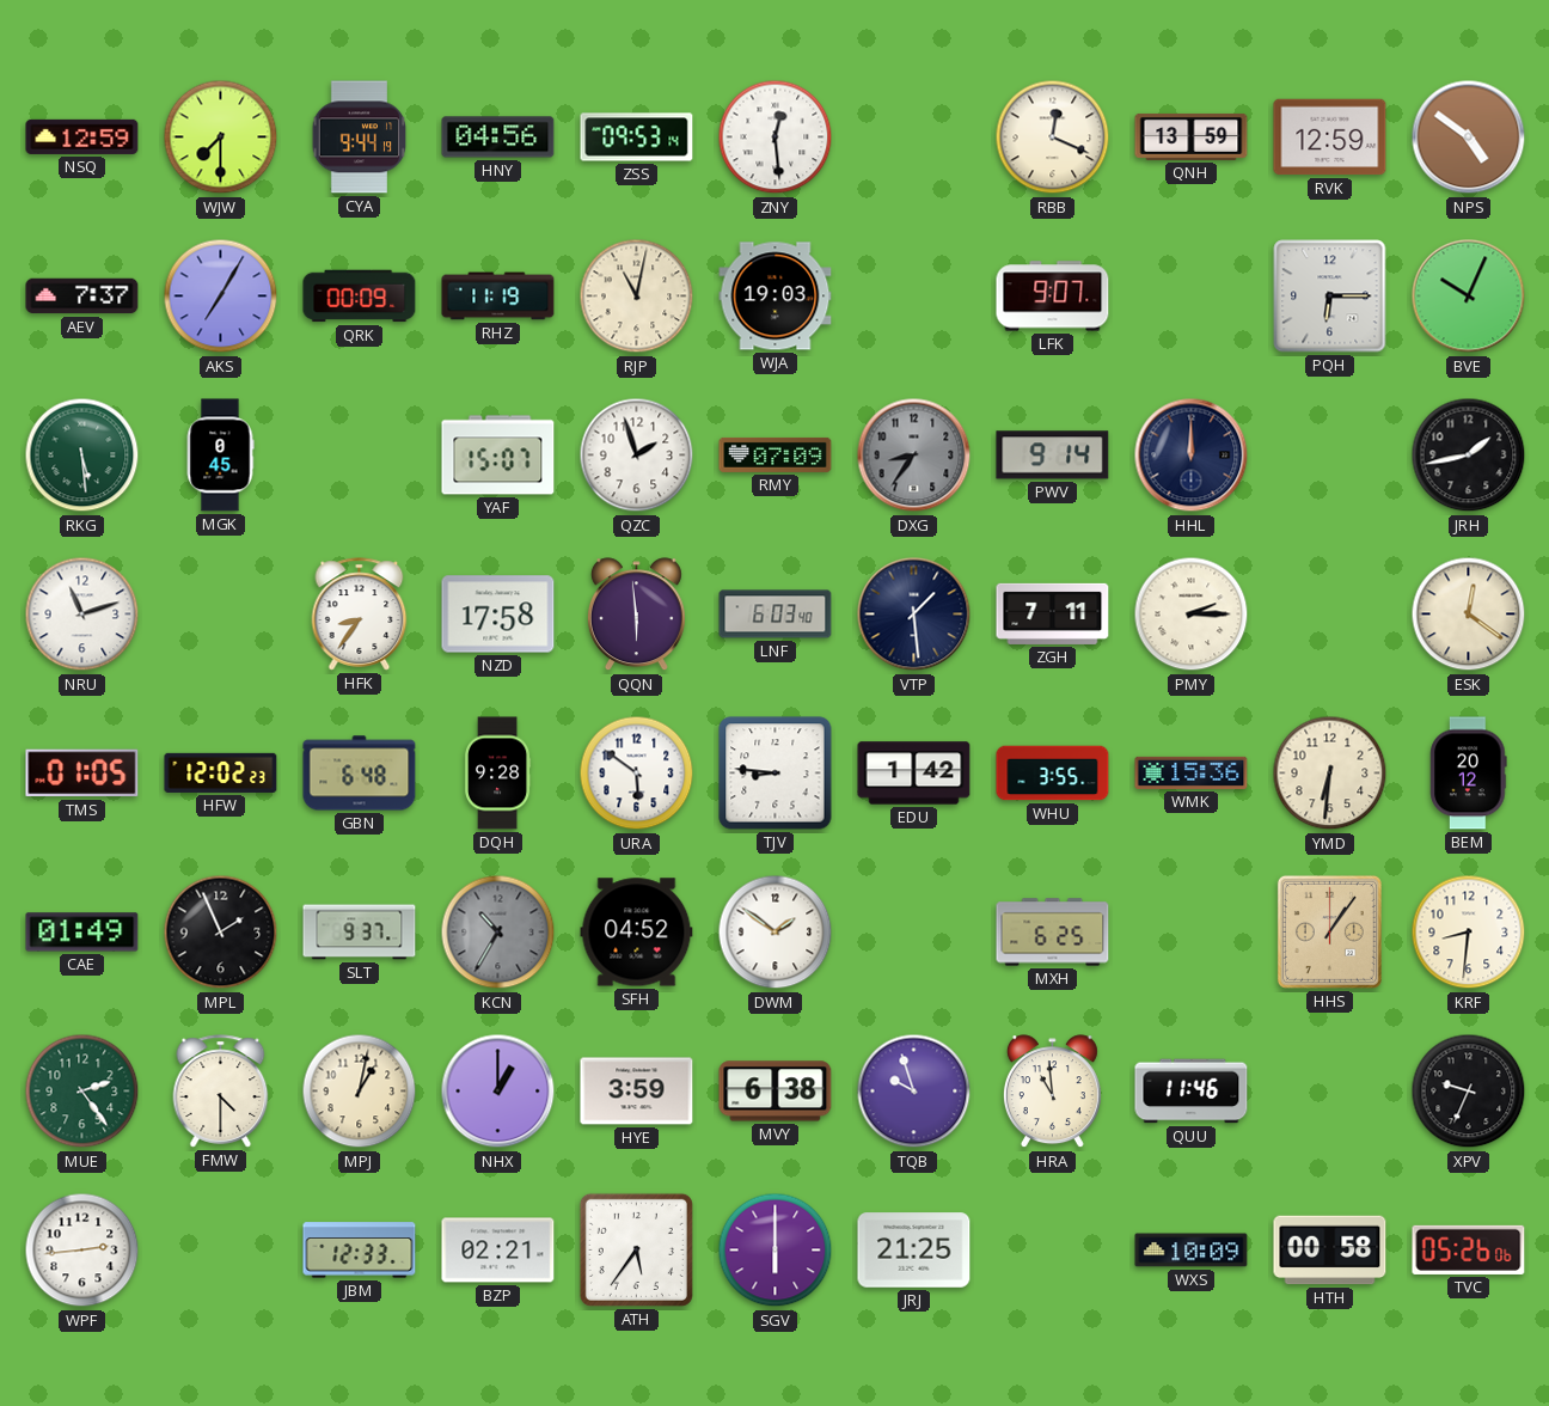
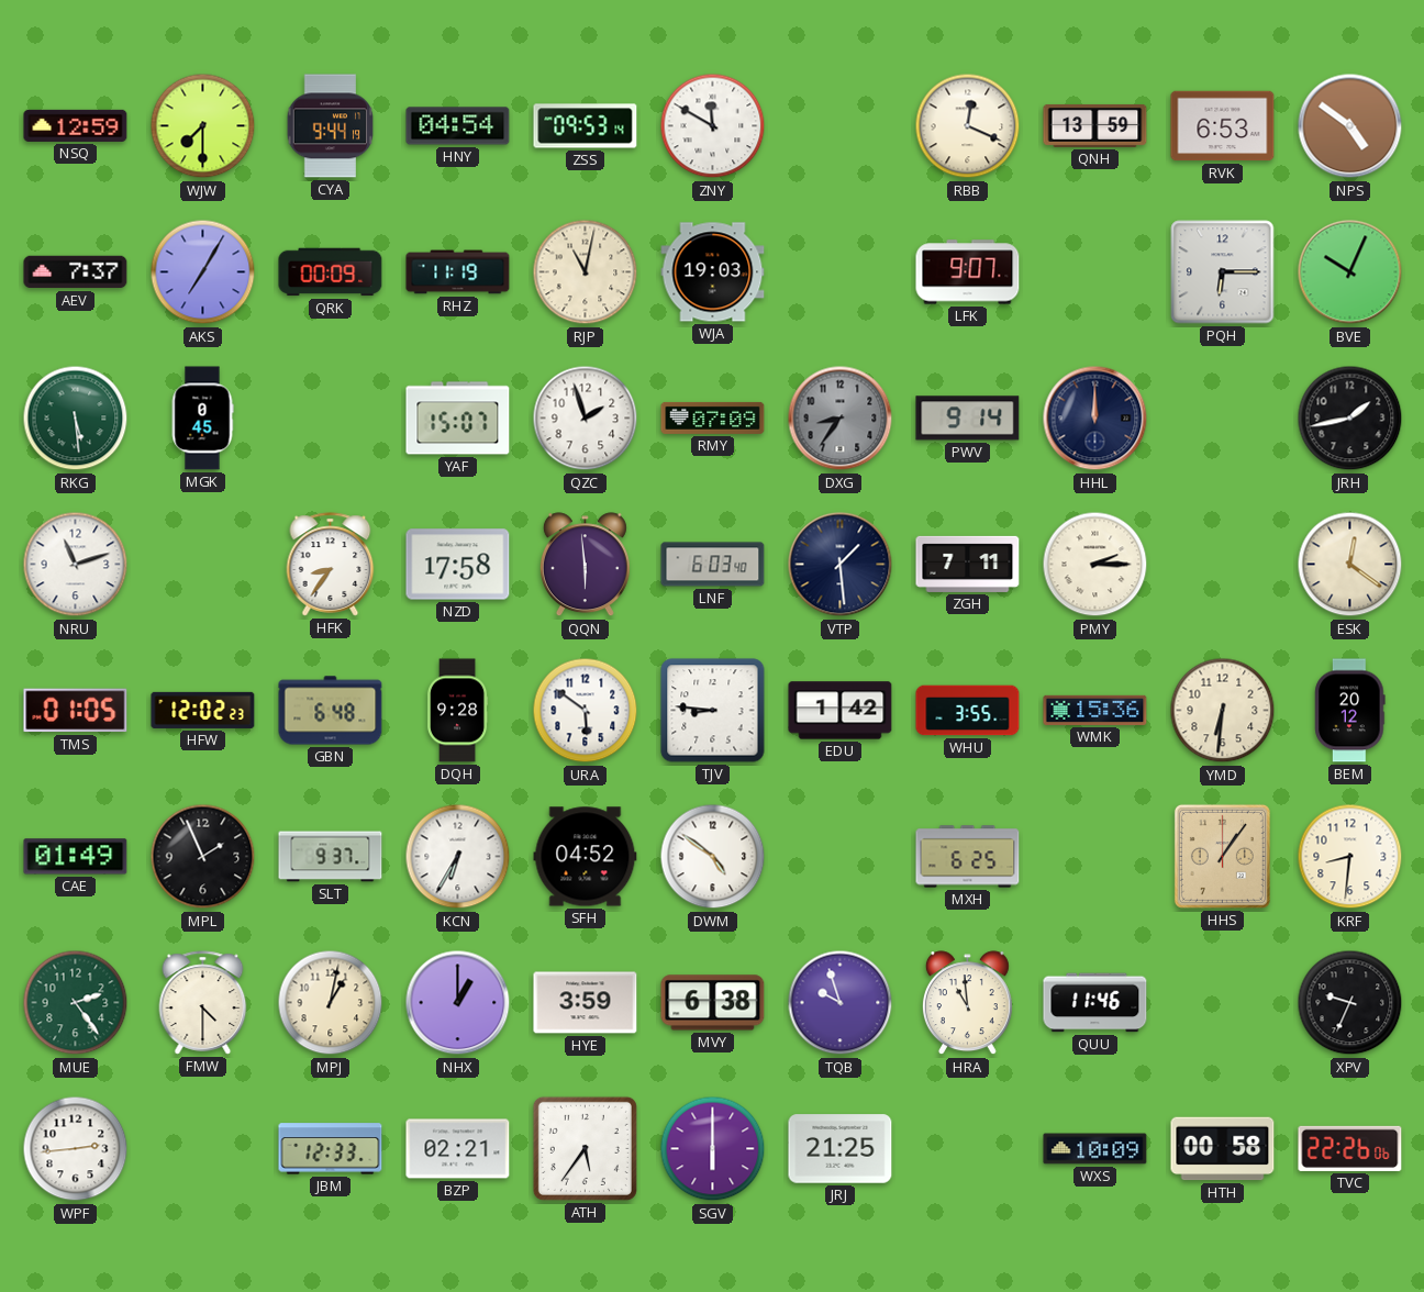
HNY: 04:56 -> 04:54
ZNY: 12:29 -> 11:50
RVK: 12:59 -> 6:53
KCN: 10:35 -> 6:35
KCN dial: grey -> white
DWM: 1:51 -> 4:51
TVC: 05:26 -> 22:26
